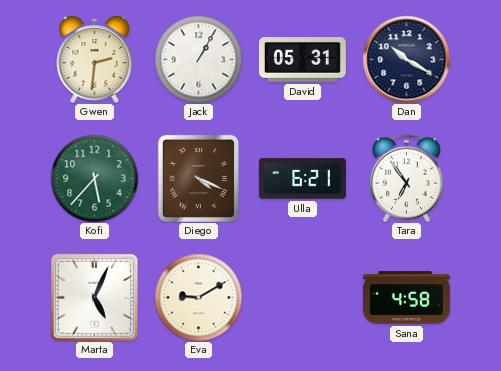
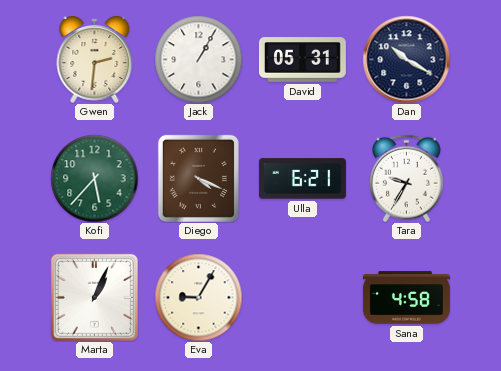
Tara: 6:54 -> 9:35
Marta: 5:04 -> 1:04
Eva: 9:10 -> 9:05
